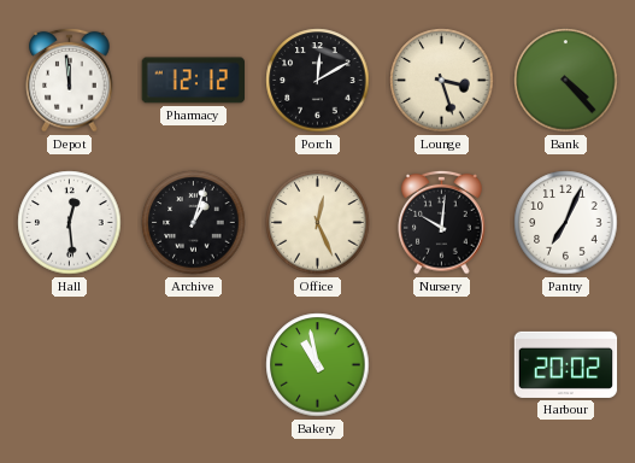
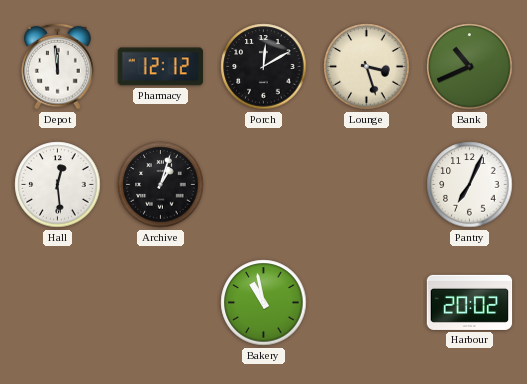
Bank: 4:23 -> 10:41
Office: 12:26 -> none
Nursery: 10:01 -> none
